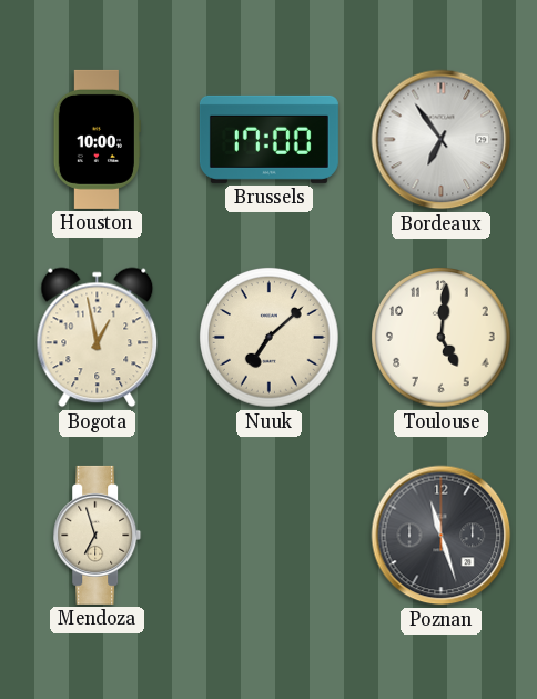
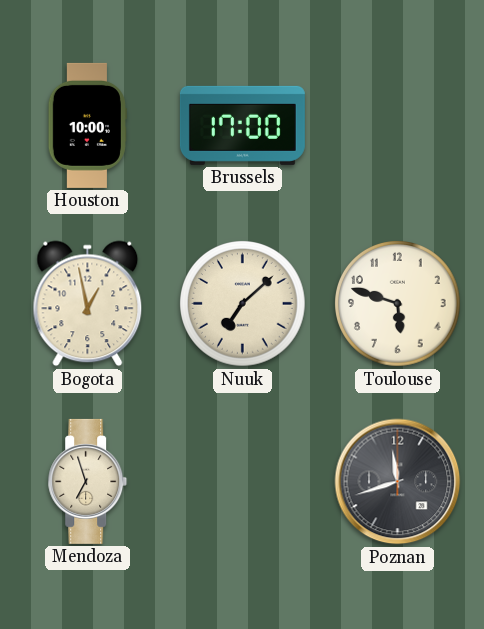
Bordeaux: 6:54 -> none
Toulouse: 5:01 -> 5:48
Poznan: 11:27 -> 11:42
